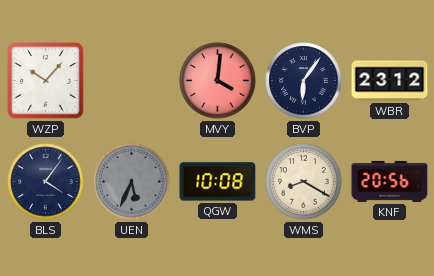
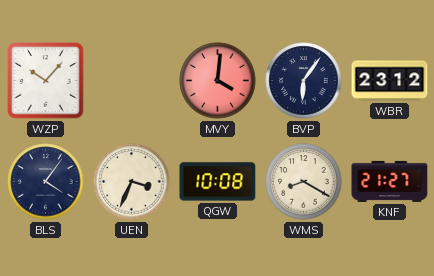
UEN: 5:34 -> 3:34
UEN dial: grey -> cream
KNF: 20:56 -> 21:27
